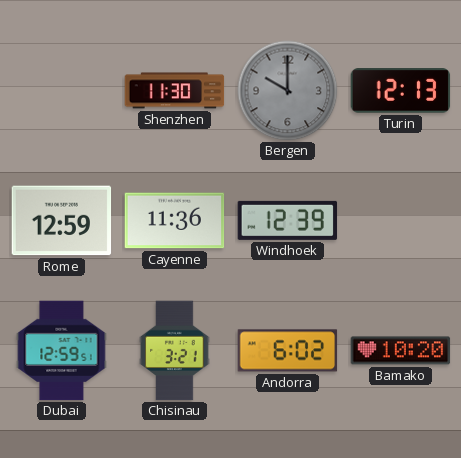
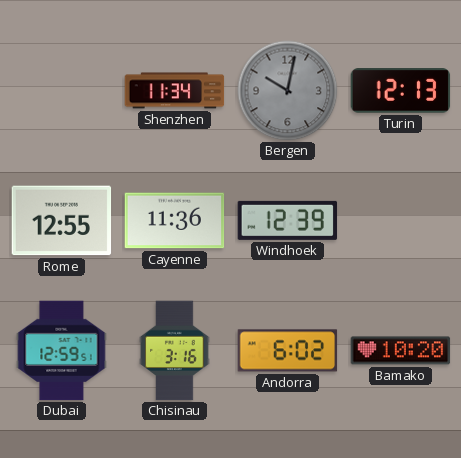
Shenzhen: 11:30 -> 11:34
Bergen: 10:00 -> 10:02
Rome: 12:59 -> 12:55
Chisinau: 3:21 -> 3:16
